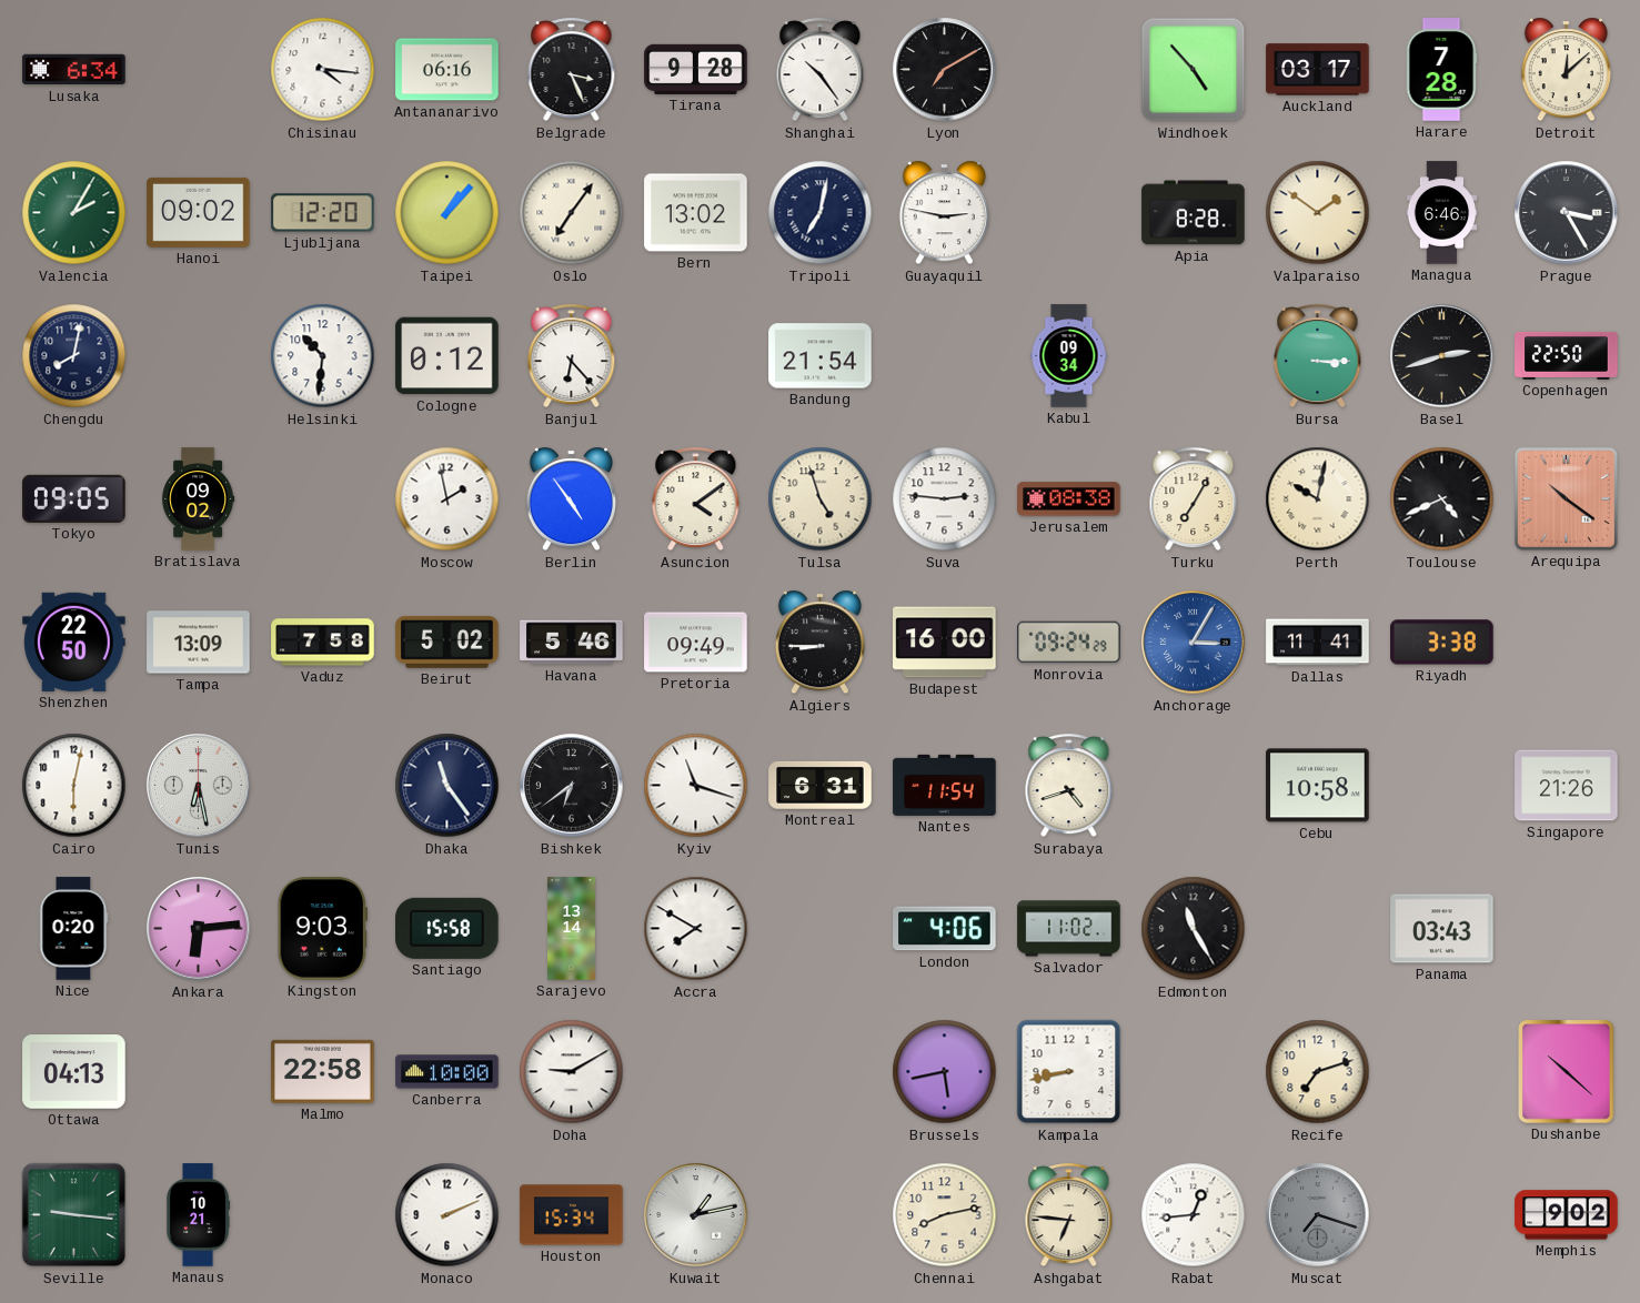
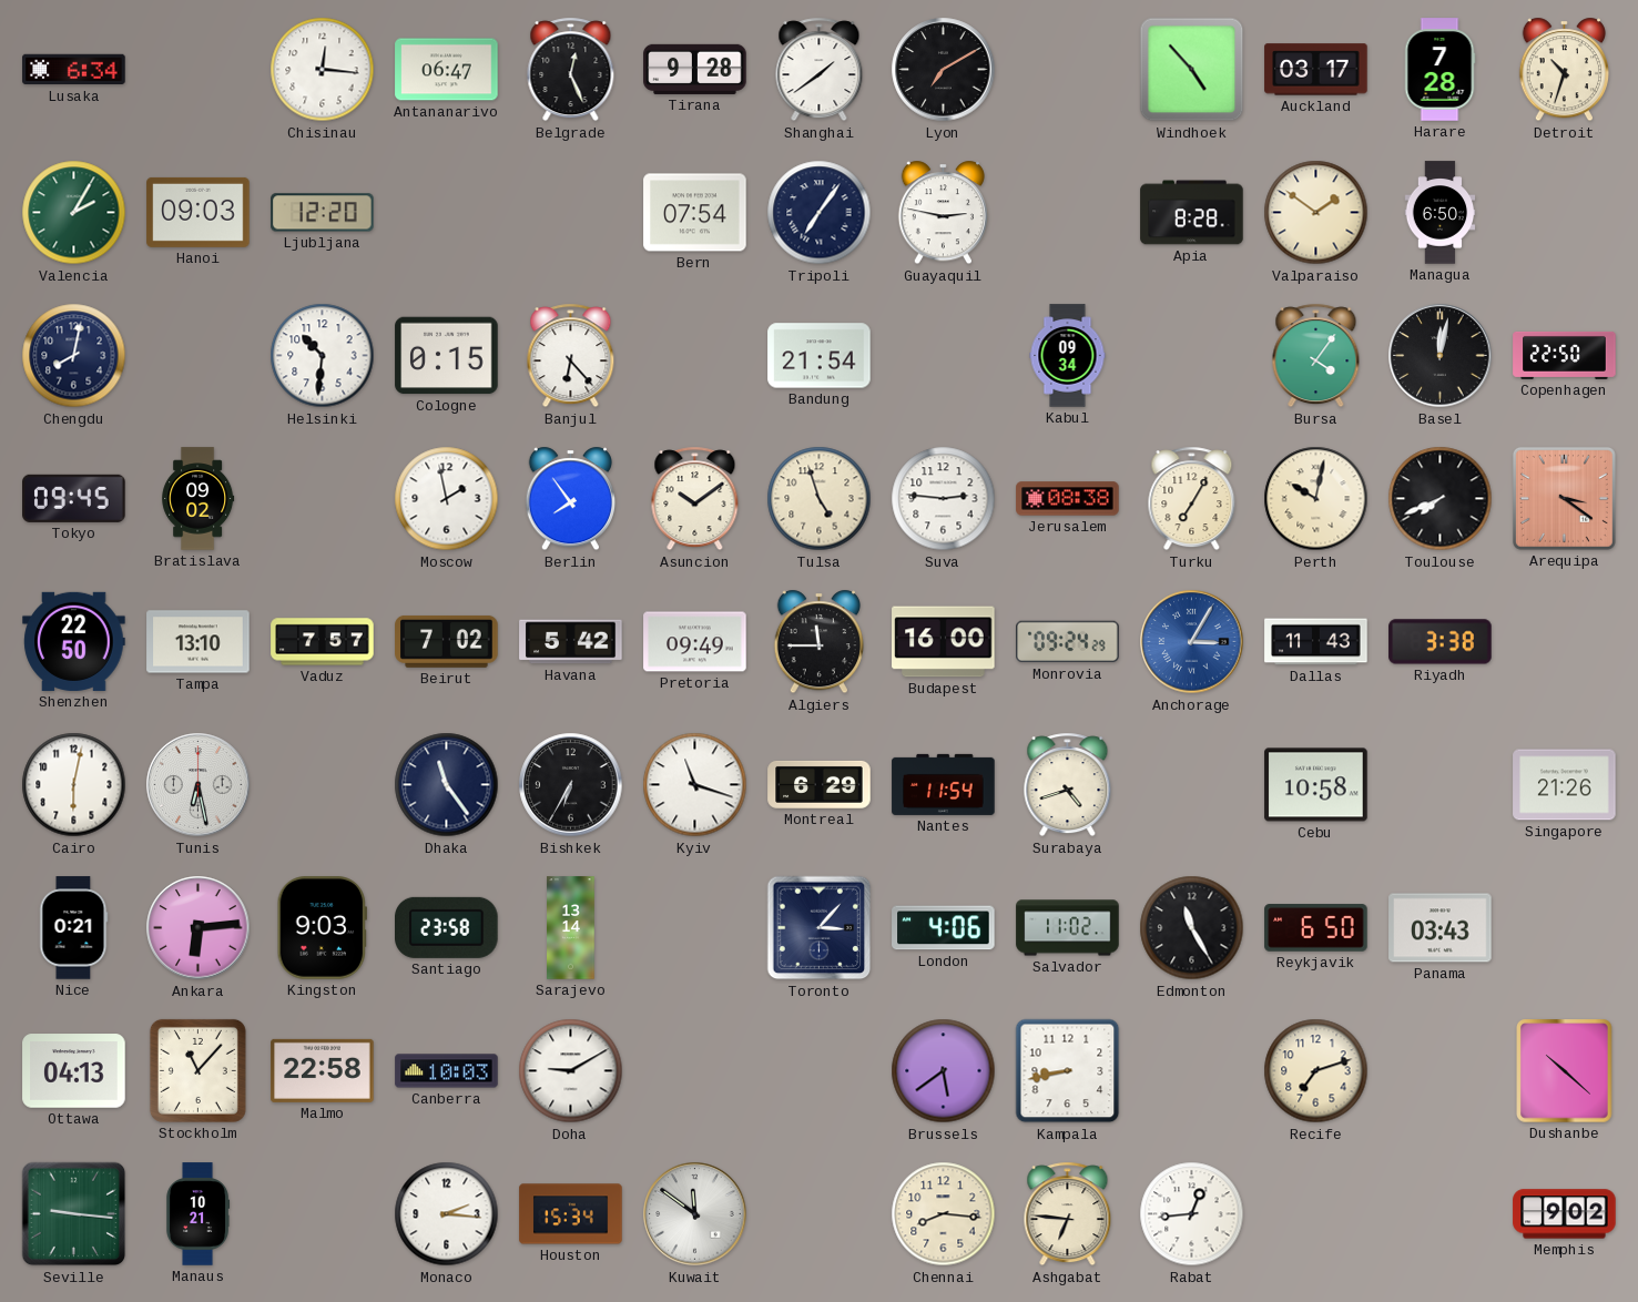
Chisinau: 4:16 -> 12:16
Antananarivo: 06:16 -> 06:47
Belgrade: 3:26 -> 12:26
Shanghai: 10:24 -> 1:39
Detroit: 12:08 -> 10:33
Hanoi: 09:02 -> 09:03
Taipei: 1:07 -> none
Oslo: 7:06 -> none
Bern: 13:02 -> 07:54
Tripoli: 7:02 -> 7:06
Managua: 6:46 -> 6:50
Prague: 3:25 -> none
Cologne: 0:12 -> 0:15
Bursa: 3:15 -> 4:06
Basel: 2:42 -> 12:02
Tokyo: 09:05 -> 09:45
Berlin: 4:54 -> 7:54
Asuncion: 4:09 -> 10:09
Toulouse: 4:41 -> 7:41
Arequipa: 10:21 -> 3:21
Tampa: 13:09 -> 13:10
Vaduz: 7:58 -> 7:57
Beirut: 5:02 -> 7:02
Havana: 5:46 -> 5:42
Algiers: 8:45 -> 11:45
Dallas: 11:41 -> 11:43
Bishkek: 6:39 -> 6:35
Montreal: 6:31 -> 6:29
Nice: 0:20 -> 0:21
Santiago: 15:58 -> 23:58
Accra: 7:50 -> none
Toronto: none -> 3:07
Reykjavik: none -> 6:50
Stockholm: none -> 11:07
Canberra: 10:00 -> 10:03
Brussels: 5:43 -> 5:39
Monaco: 2:11 -> 2:16
Kuwait: 1:13 -> 11:51
Chennai: 8:13 -> 8:16
Muscat: 7:18 -> none
